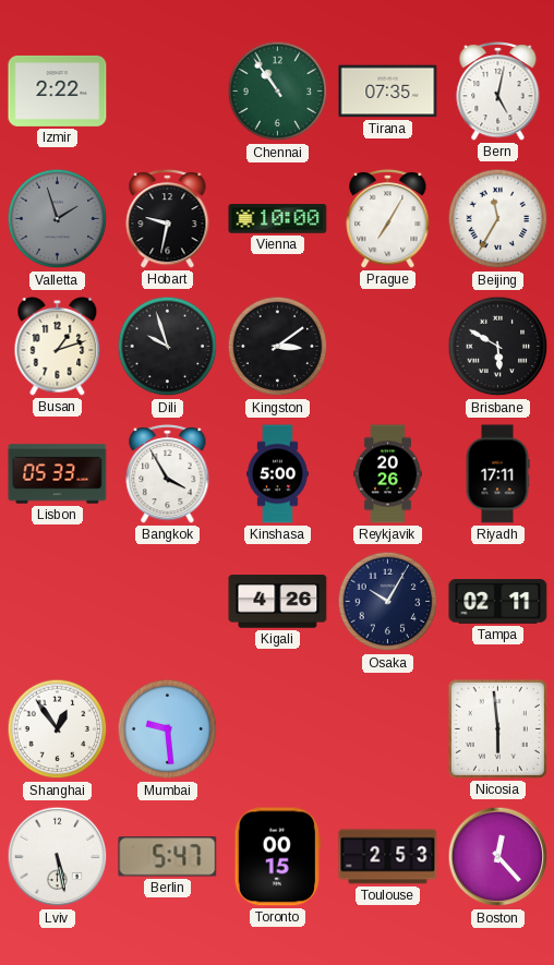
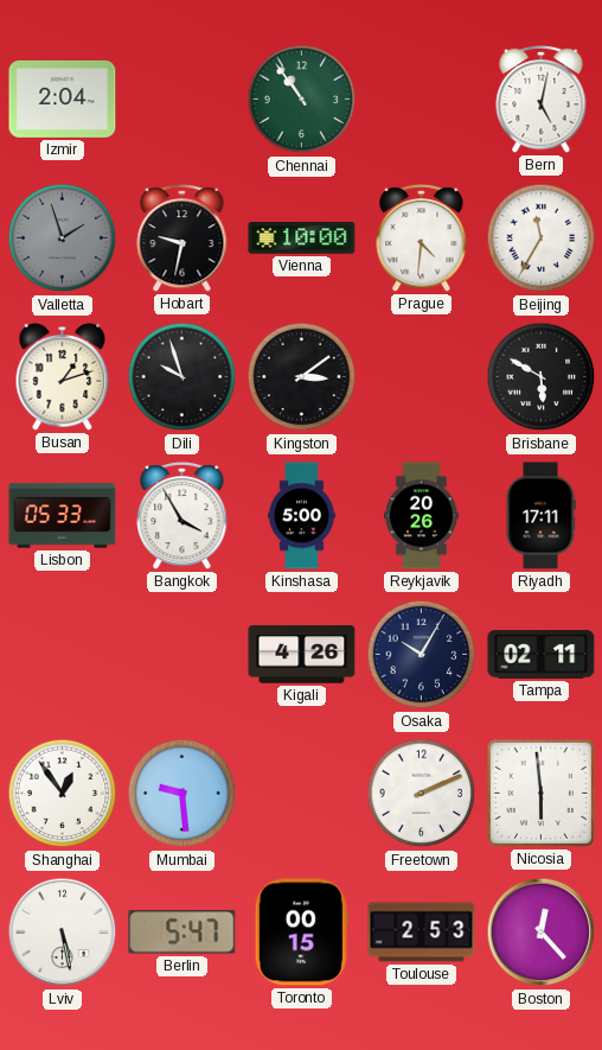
Izmir: 2:22 -> 2:04
Tirana: 07:35 -> none
Prague: 7:05 -> 4:31
Freetown: none -> 2:11
